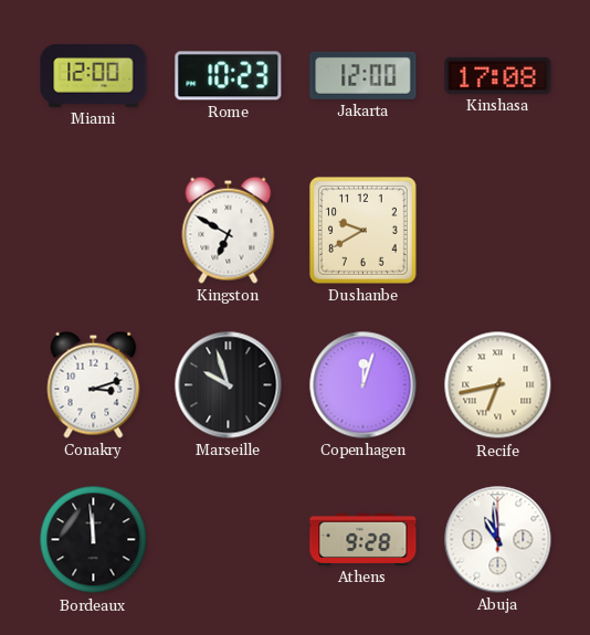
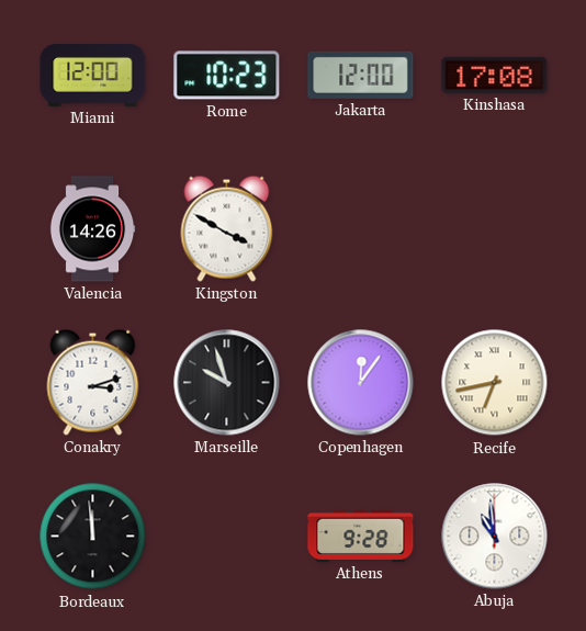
Valencia: none -> 14:26
Kingston: 6:50 -> 3:50
Dushanbe: 9:40 -> none
Copenhagen: 12:03 -> 12:06
